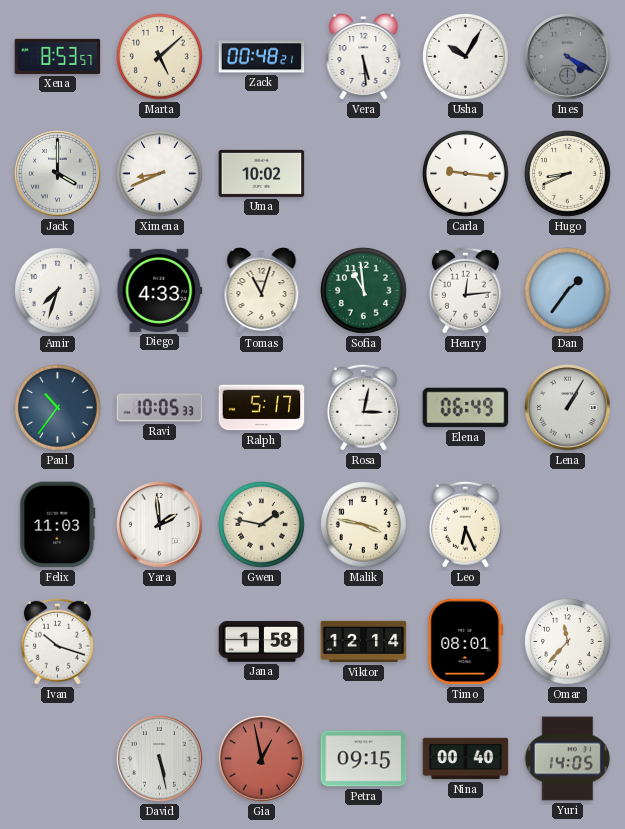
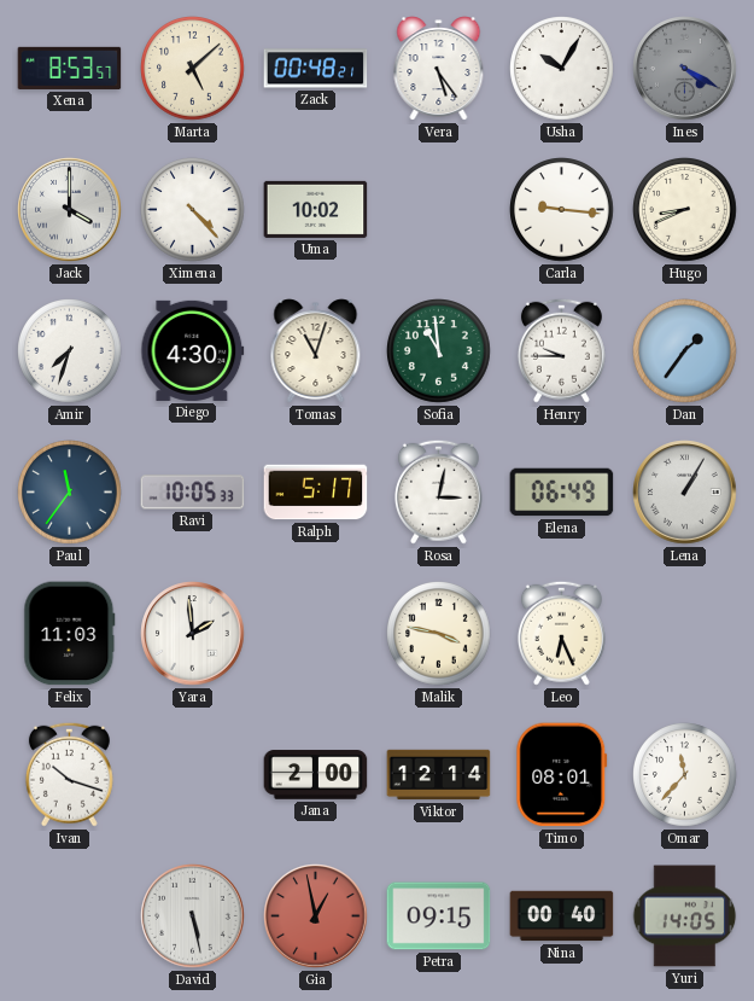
Vera: 5:29 -> 5:24
Ximena: 8:41 -> 4:23
Diego: 4:33 -> 4:30
Henry: 12:14 -> 9:45
Paul: 10:36 -> 11:36
Gwen: 1:47 -> none
Jana: 1:58 -> 2:00
